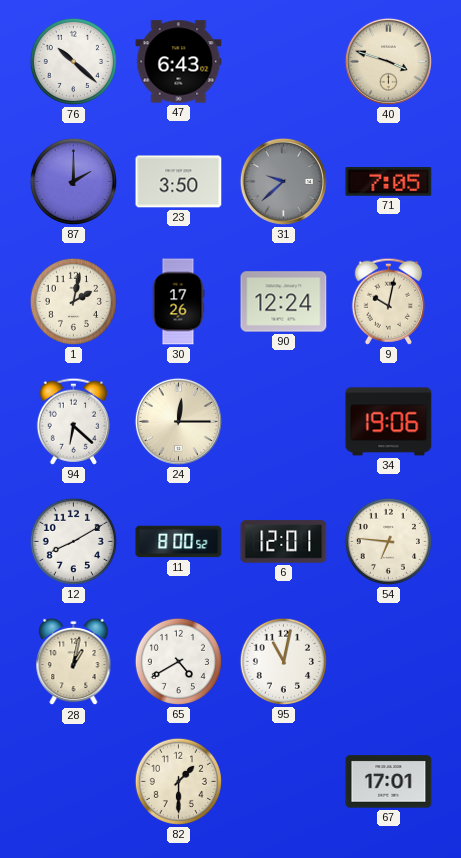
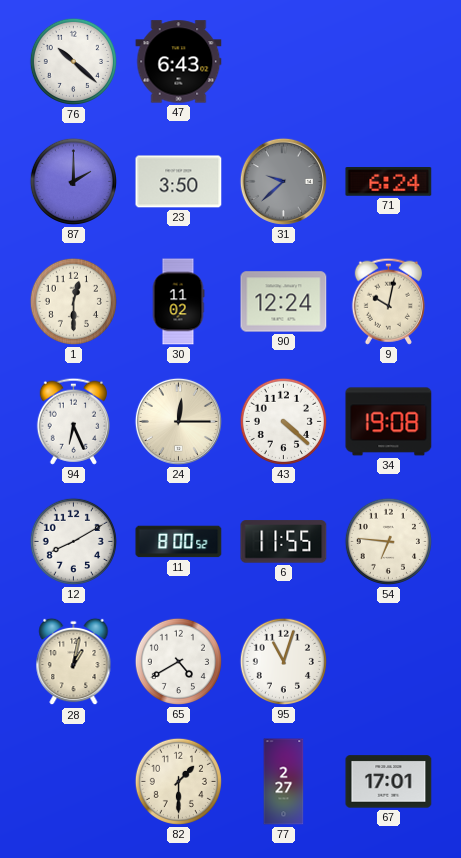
40: 3:48 -> none
71: 7:05 -> 6:24
1: 2:02 -> 12:30
30: 17:26 -> 11:02
94: 6:22 -> 6:26
43: none -> 4:22
34: 19:06 -> 19:08
6: 12:01 -> 11:55
95: 11:02 -> 11:03
77: none -> 2:27
